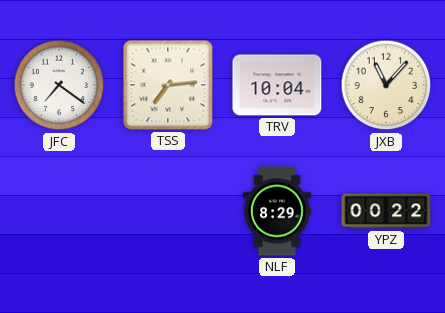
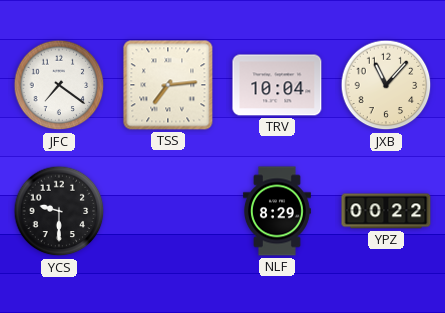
YCS: none -> 9:30
